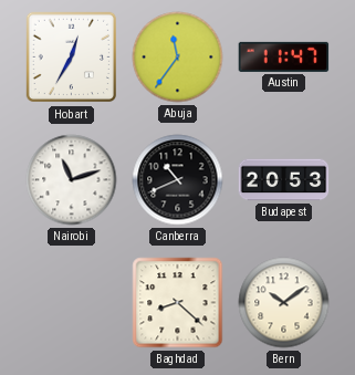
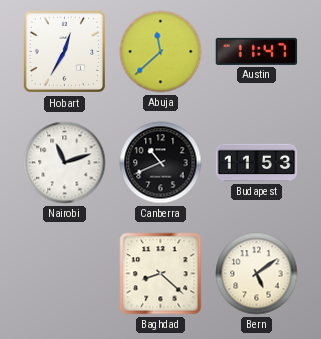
Abuja: 11:36 -> 11:38
Budapest: 20:53 -> 11:53
Bern: 10:09 -> 5:09
